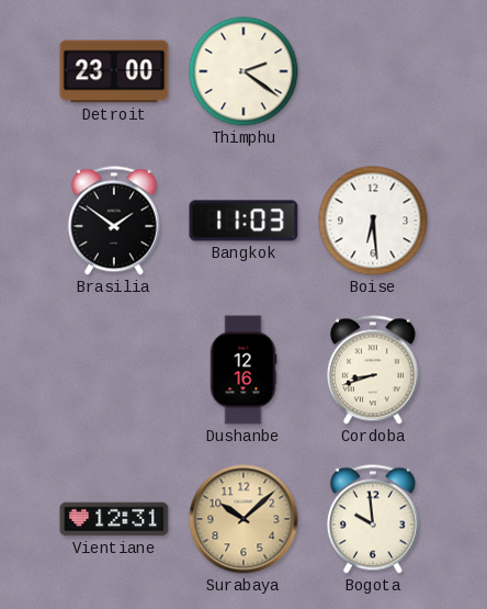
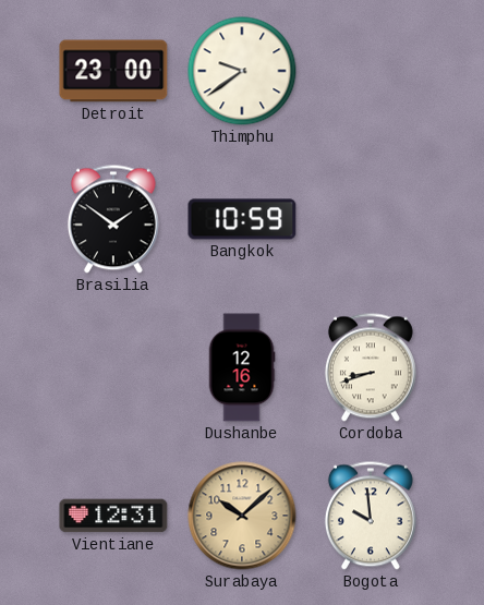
Thimphu: 2:21 -> 9:39
Bangkok: 11:03 -> 10:59
Boise: 6:29 -> none
